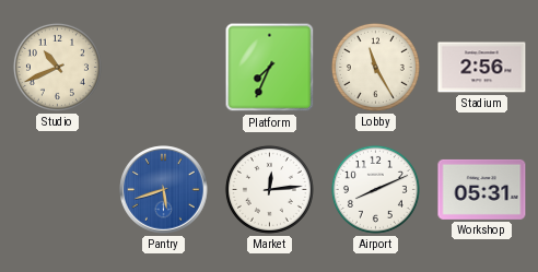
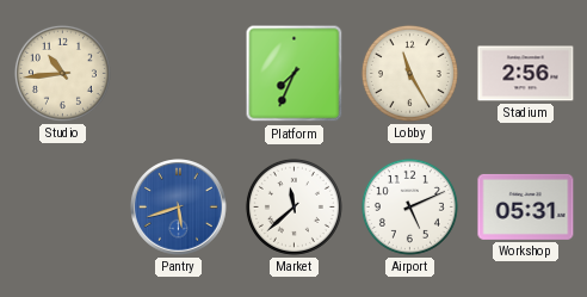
Studio: 10:41 -> 10:44
Market: 12:14 -> 11:38
Airport: 8:11 -> 5:11
